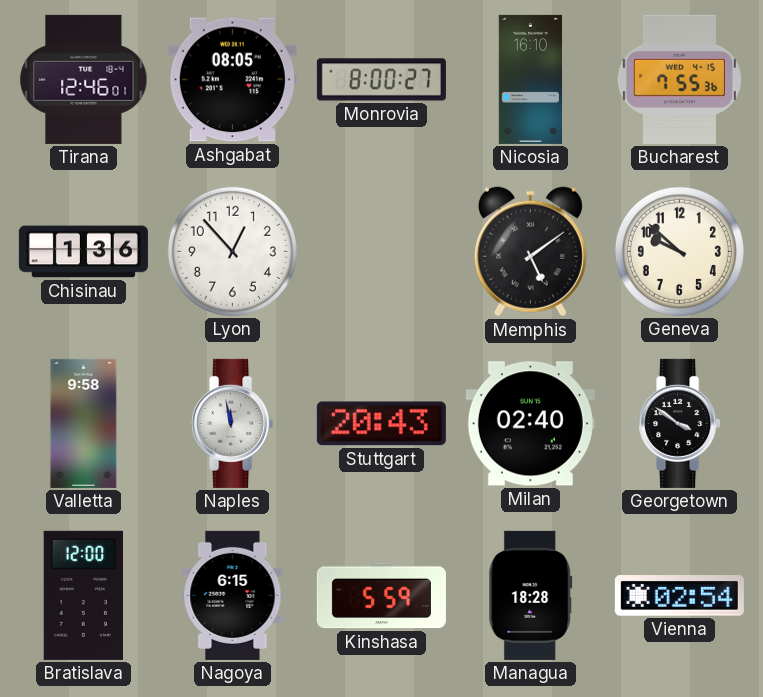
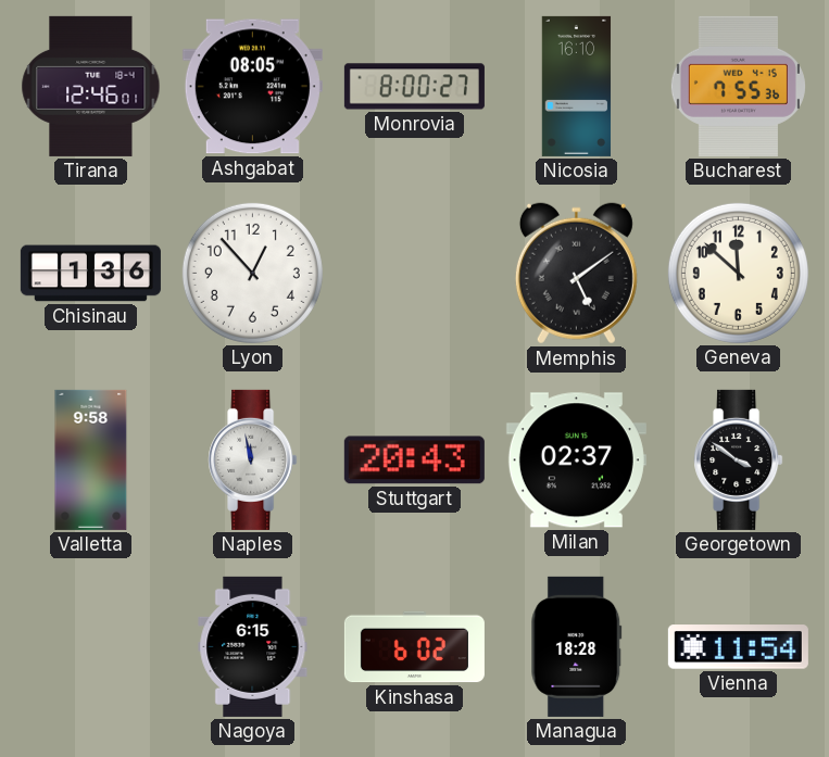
Geneva: 9:52 -> 11:52
Milan: 02:40 -> 02:37
Bratislava: 12:00 -> none
Kinshasa: 5:59 -> 6:02
Vienna: 02:54 -> 11:54
